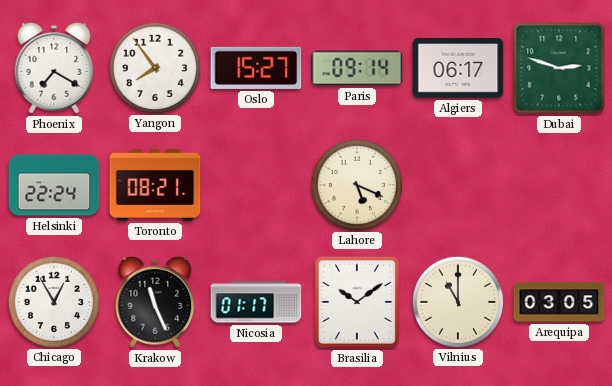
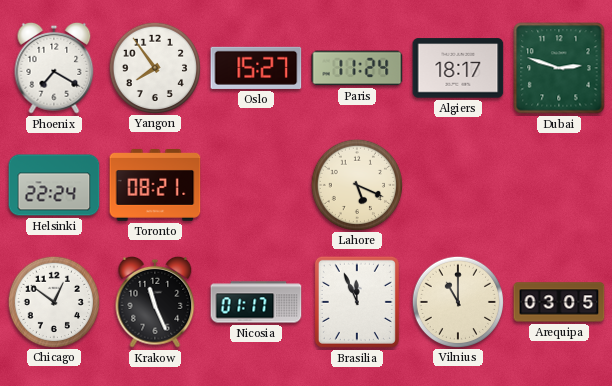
Paris: 09:14 -> 11:24
Algiers: 06:17 -> 18:17
Chicago: 12:55 -> 12:51
Brasilia: 10:09 -> 11:56
